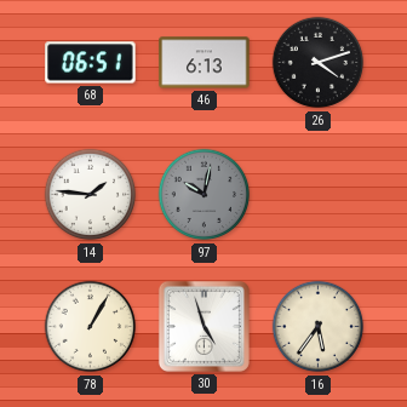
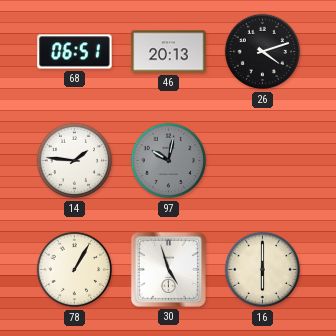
46: 6:13 -> 20:13
16: 5:36 -> 6:00
